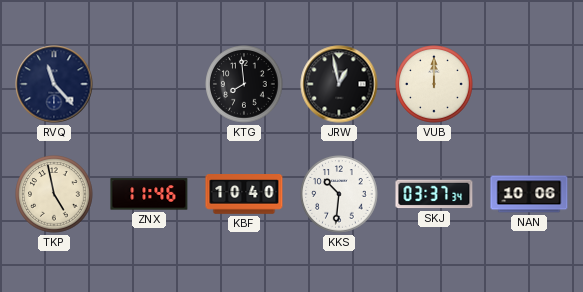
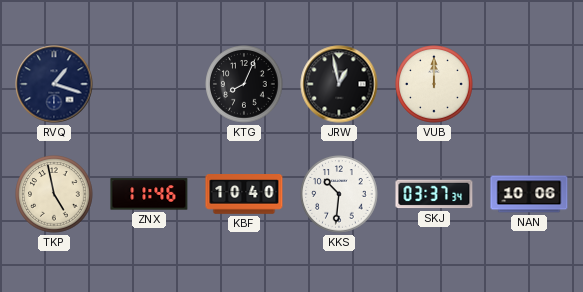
RVQ: 11:23 -> 1:18
KTG: 7:59 -> 8:04
